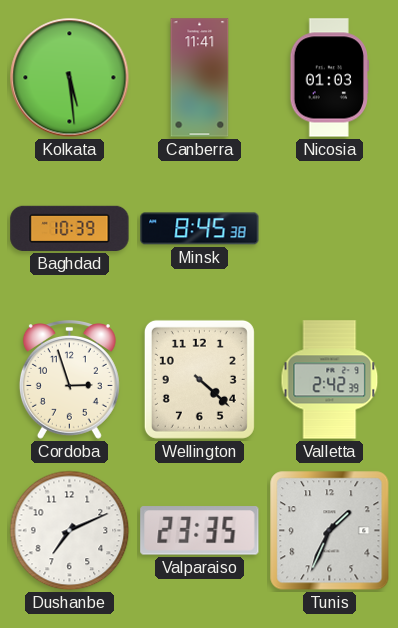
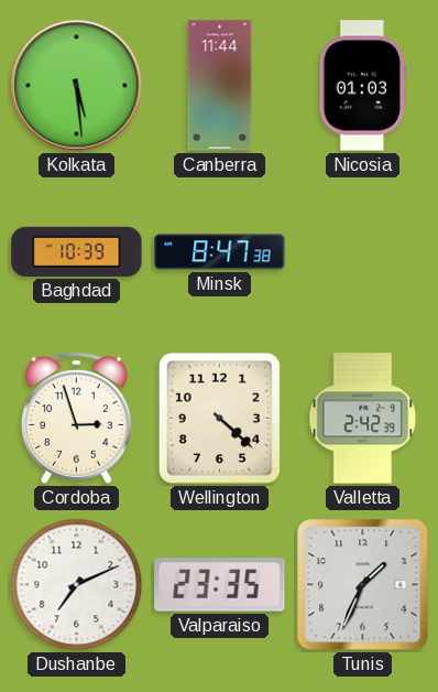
Canberra: 11:41 -> 11:44
Minsk: 8:45 -> 8:47
